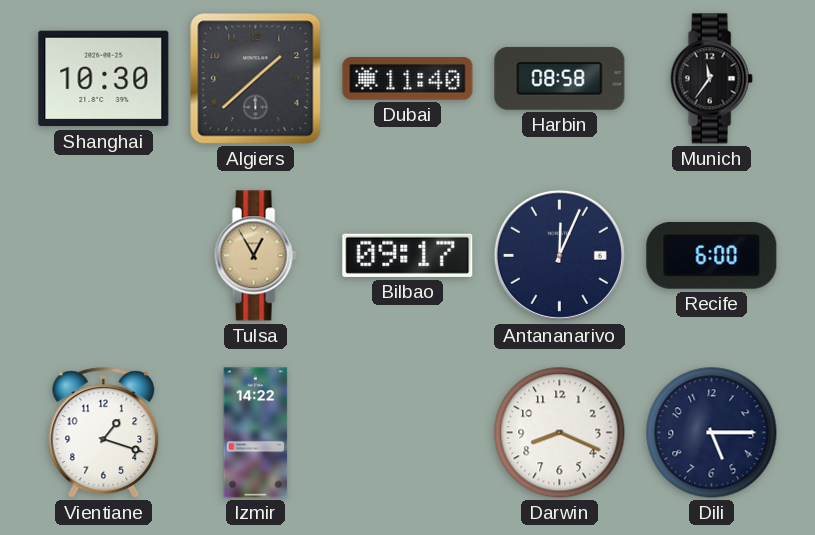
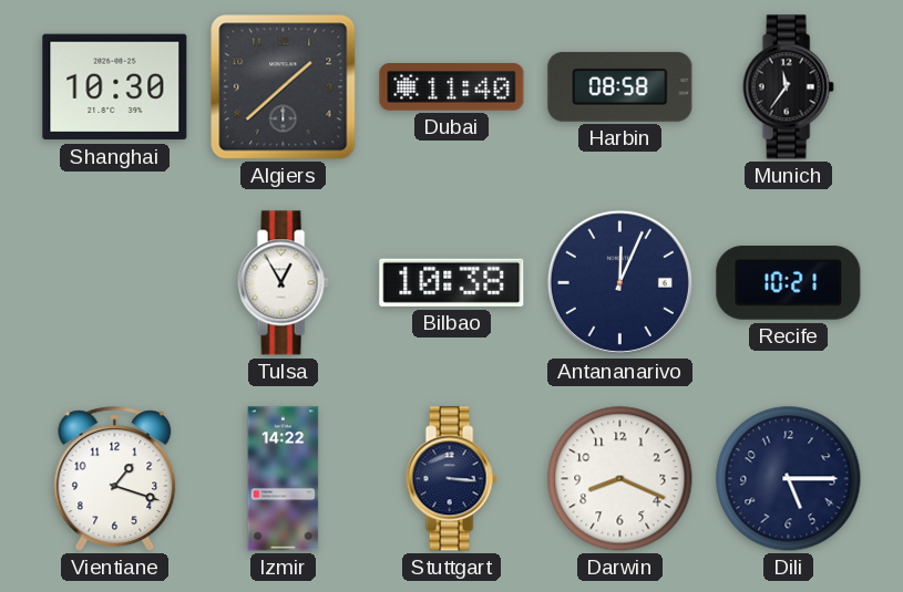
Tulsa dial: champagne -> white
Bilbao: 09:17 -> 10:38
Recife: 6:00 -> 10:21
Stuttgart: none -> 3:16
